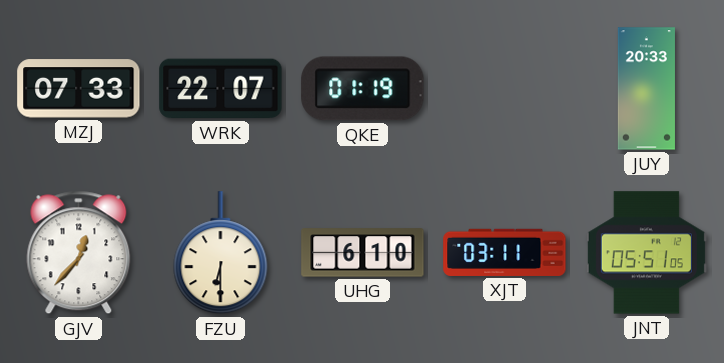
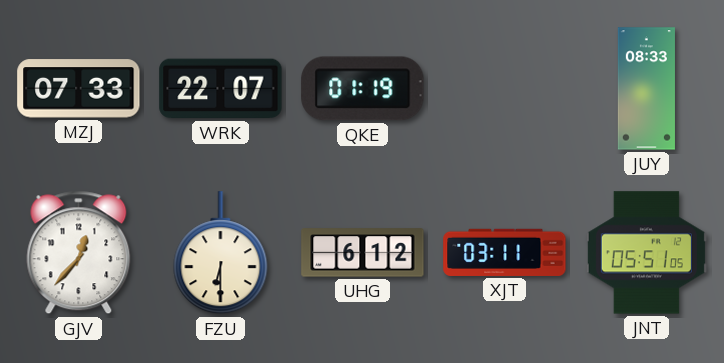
JUY: 20:33 -> 08:33
UHG: 6:10 -> 6:12
